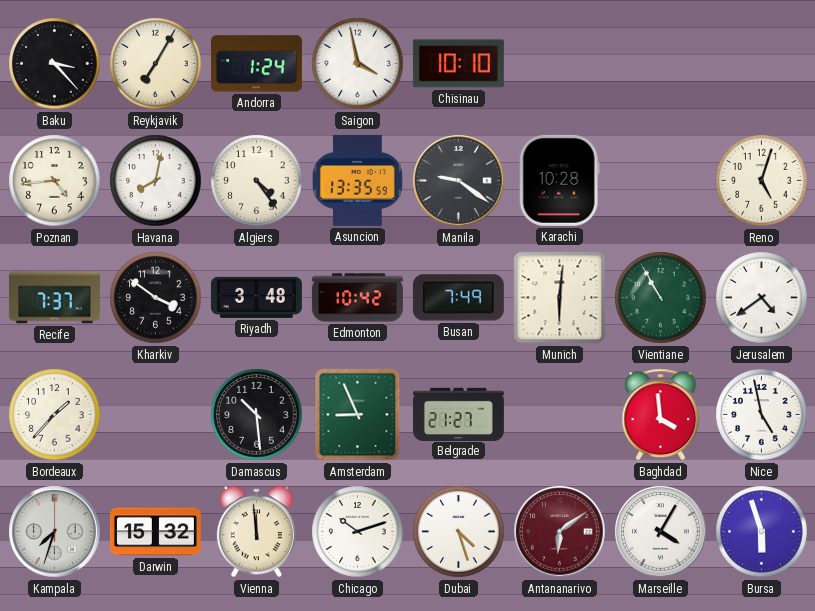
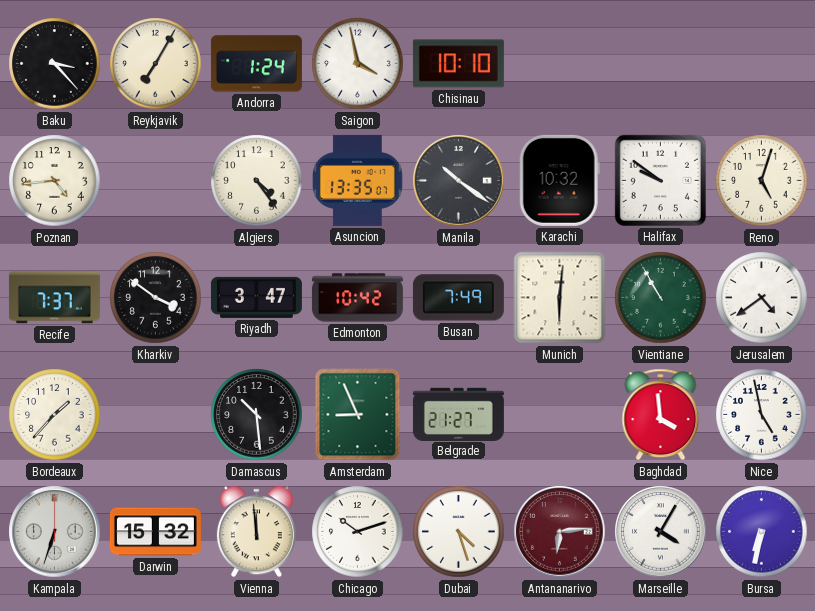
Havana: 8:02 -> none
Asuncion: 13:35:59 -> 13:35:07
Manila: 9:21 -> 10:21
Karachi: 10:28 -> 10:32
Halifax: none -> 9:51
Riyadh: 3:48 -> 3:47
Kampala: 7:33 -> 6:33
Antananarivo: 6:09 -> 6:14
Bursa: 5:57 -> 6:32
